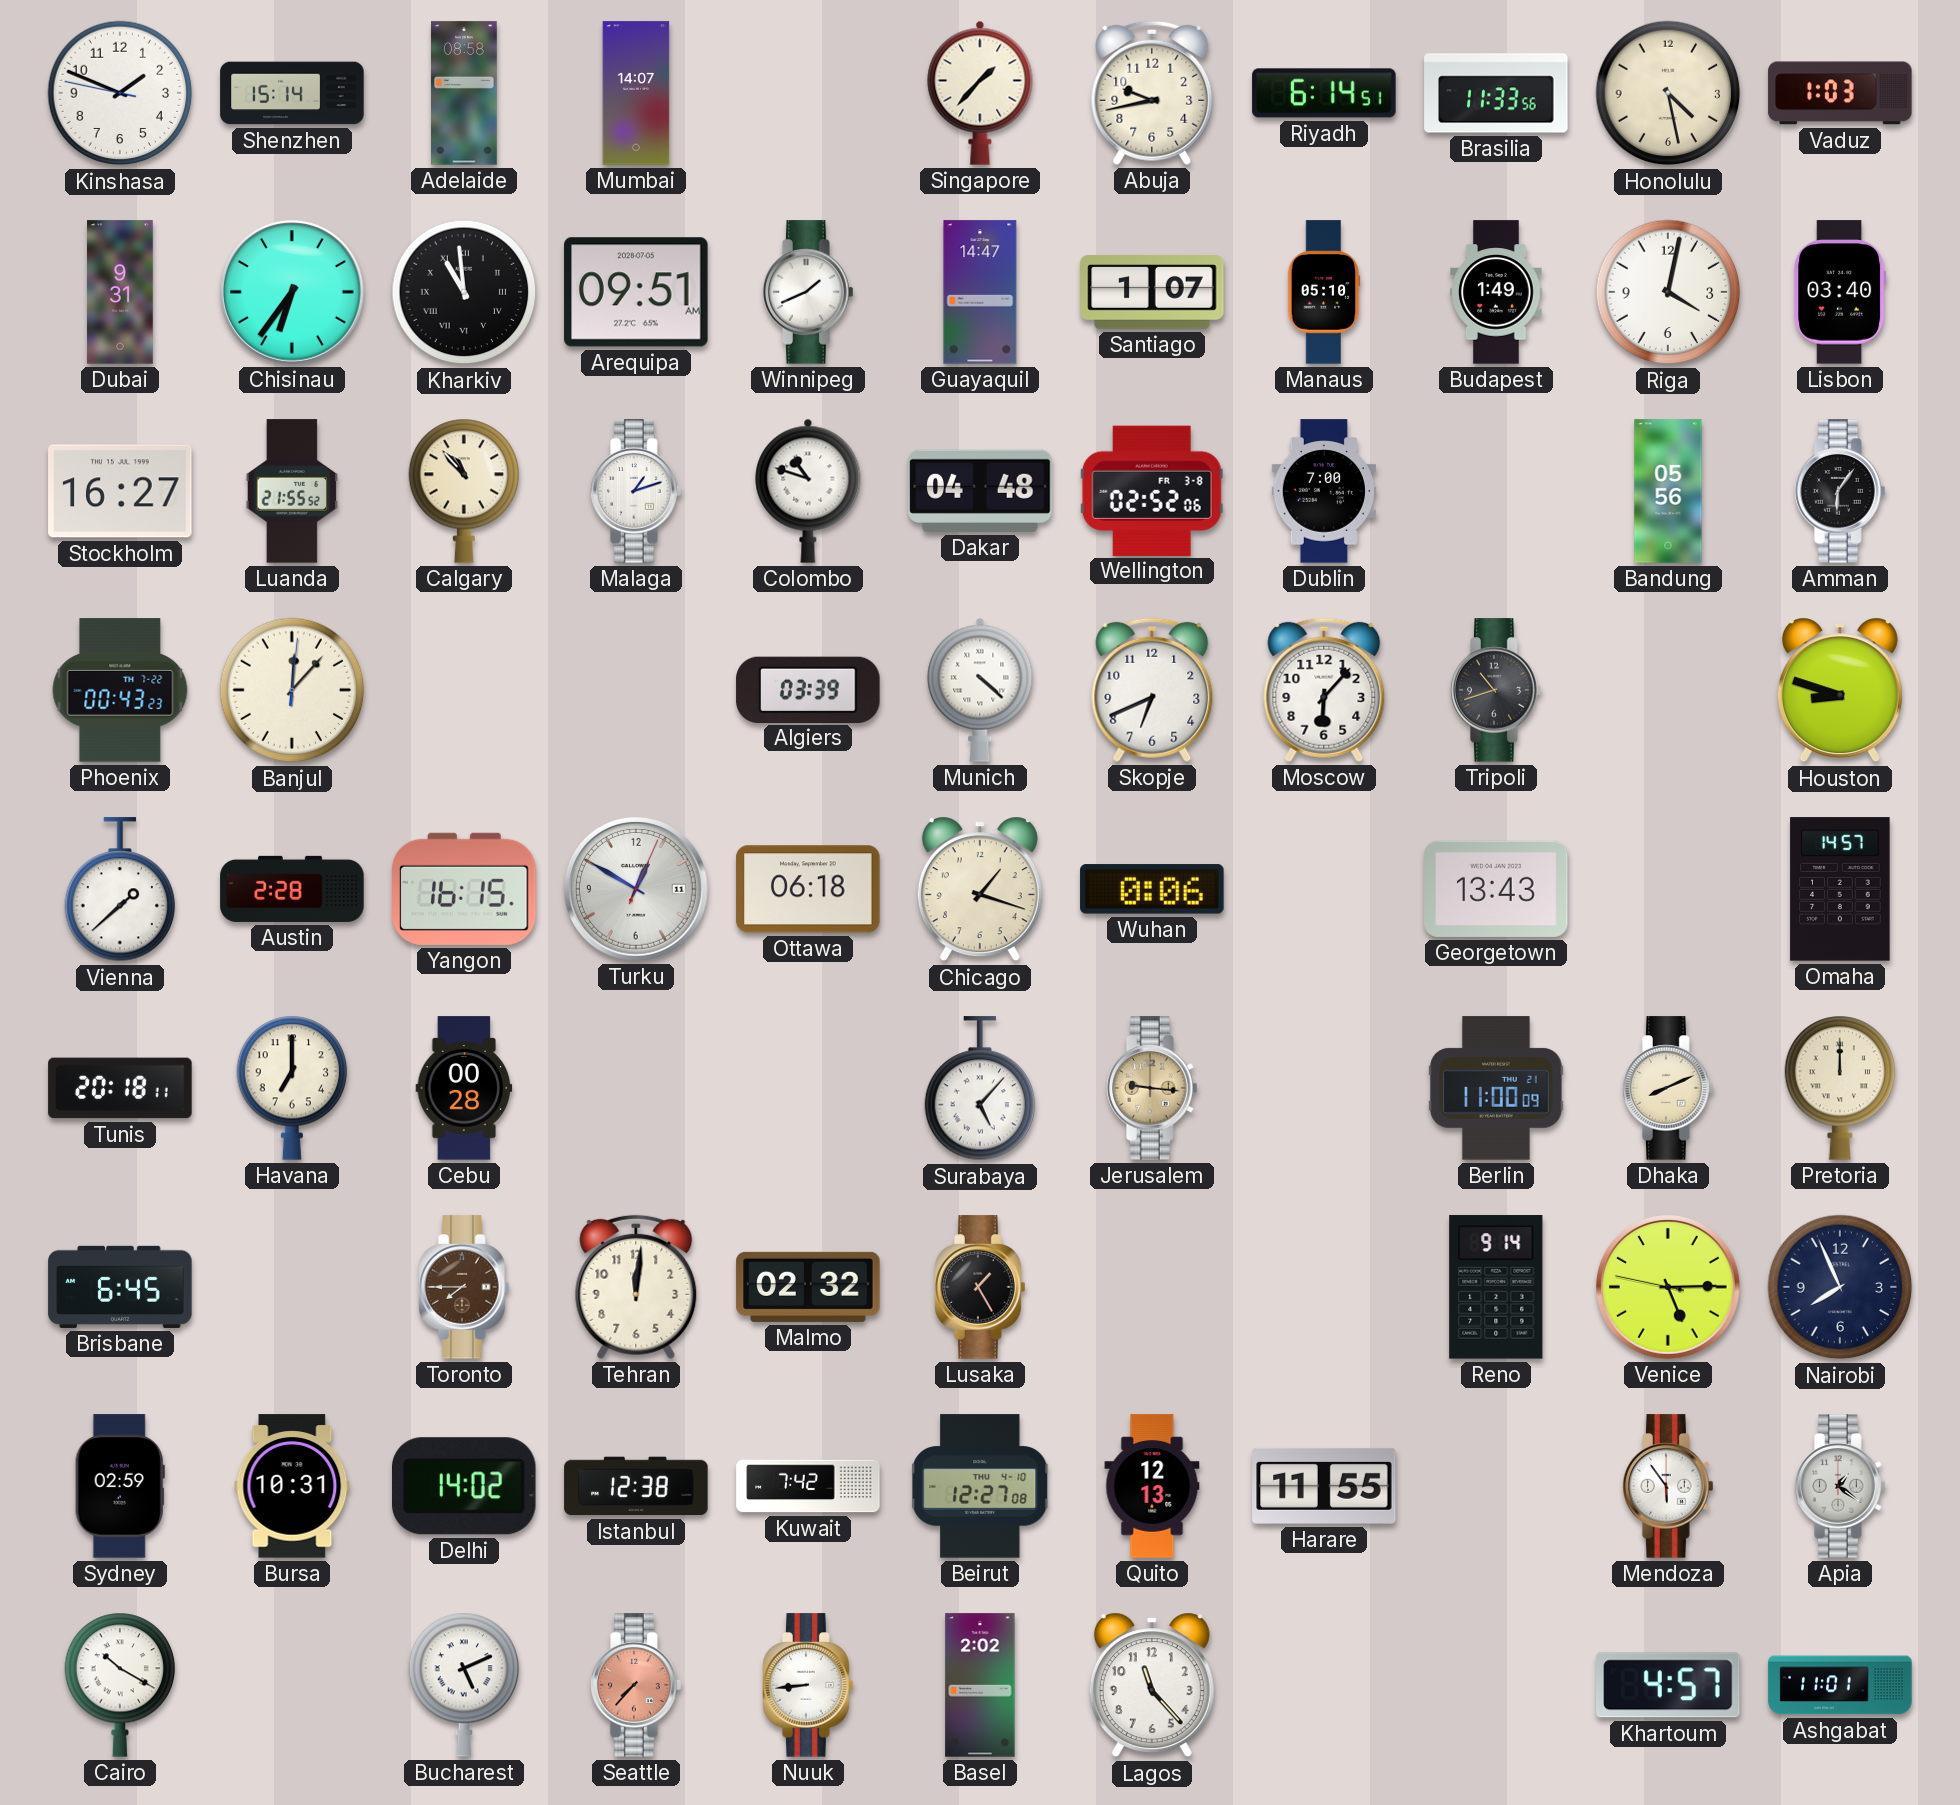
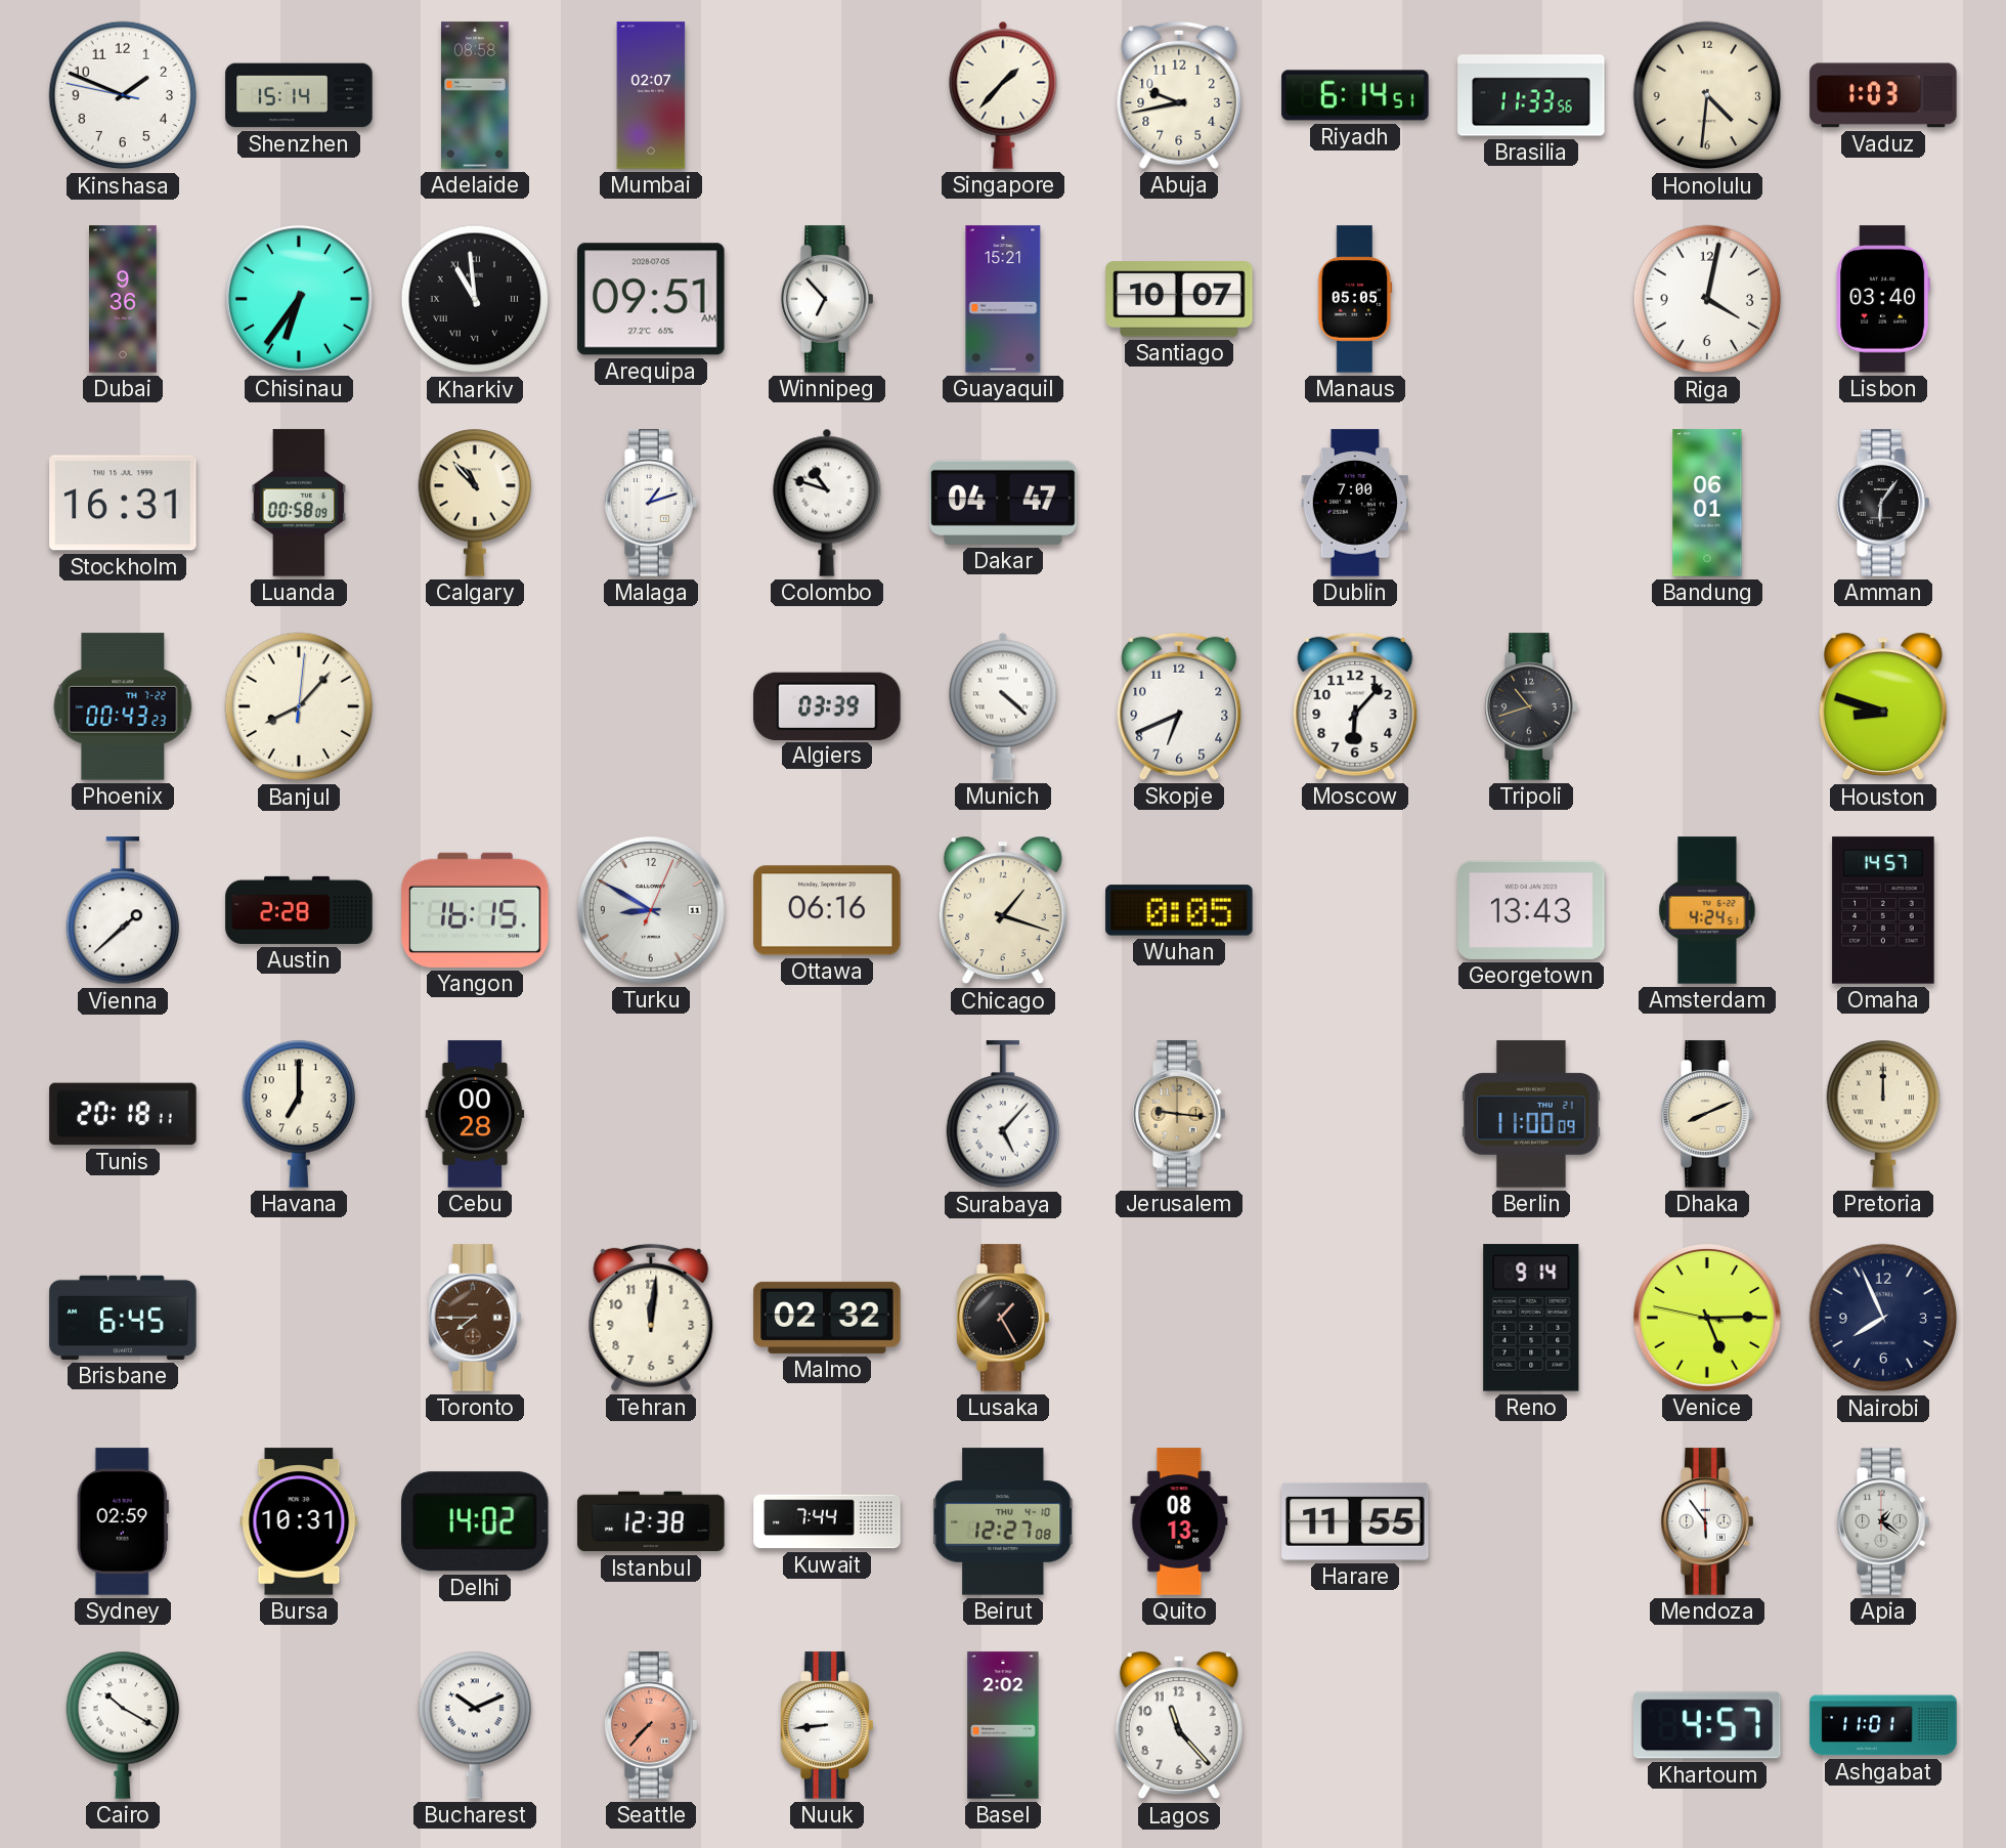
Mumbai: 14:07 -> 02:07
Honolulu: 4:28 -> 4:31
Dubai: 9:31 -> 9:36
Winnipeg: 1:41 -> 6:53
Guayaquil: 14:47 -> 15:21
Santiago: 1:07 -> 10:07
Manaus: 05:10 -> 05:05
Budapest: 1:49 -> none
Stockholm: 16:27 -> 16:31
Luanda: 21:55 -> 00:58
Dakar: 04:48 -> 04:47
Wellington: 02:52 -> none
Bandung: 05:56 -> 06:01
Banjul: 12:07 -> 8:07
Turku: 12:50 -> 8:50
Ottawa: 06:18 -> 06:16
Wuhan: 0:06 -> 0:05
Amsterdam: none -> 4:24
Kuwait: 7:42 -> 7:44
Quito: 12:13 -> 08:13
Bucharest: 5:11 -> 10:11
